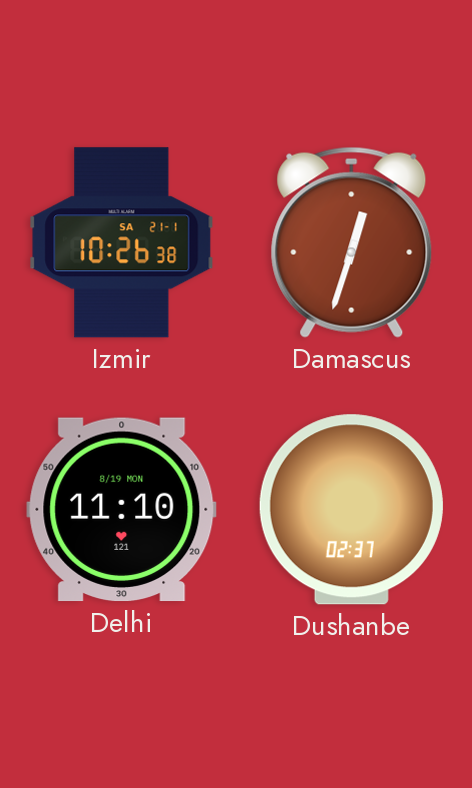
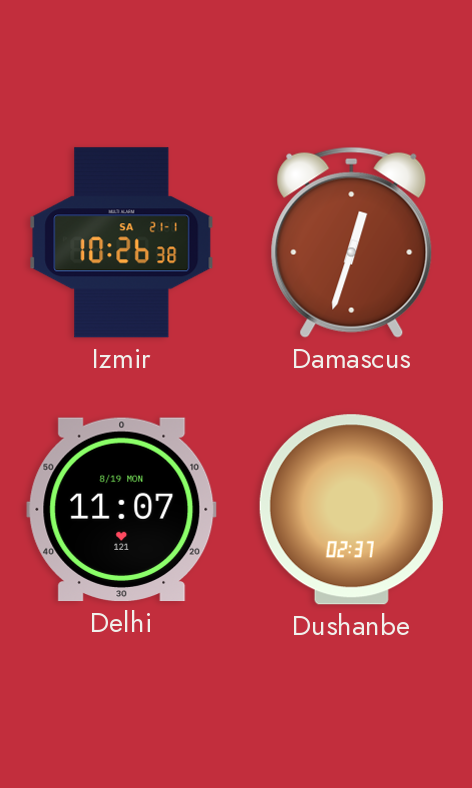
Delhi: 11:10 -> 11:07
